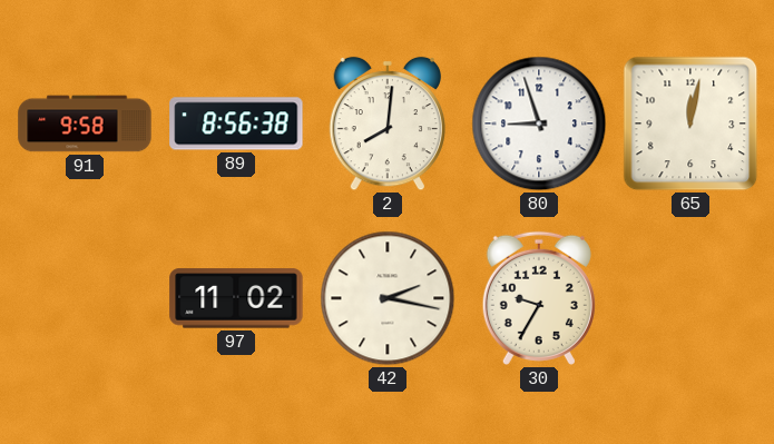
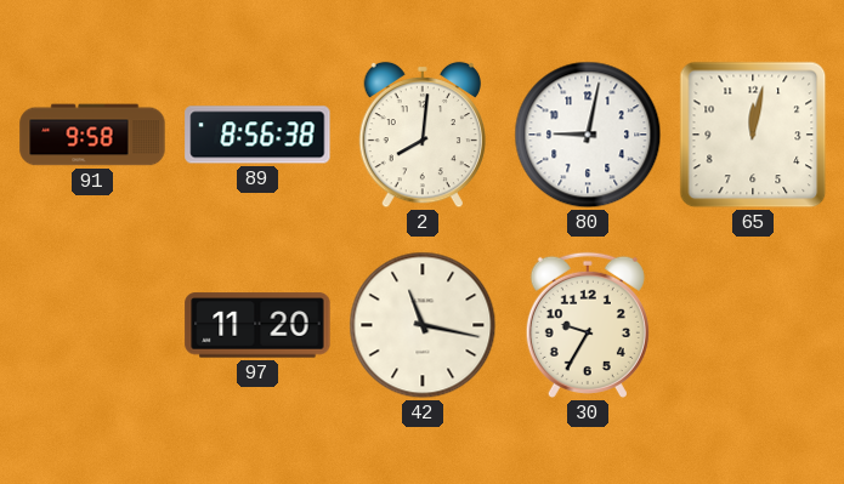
80: 8:57 -> 9:02
97: 11:02 -> 11:20
42: 2:17 -> 11:17
